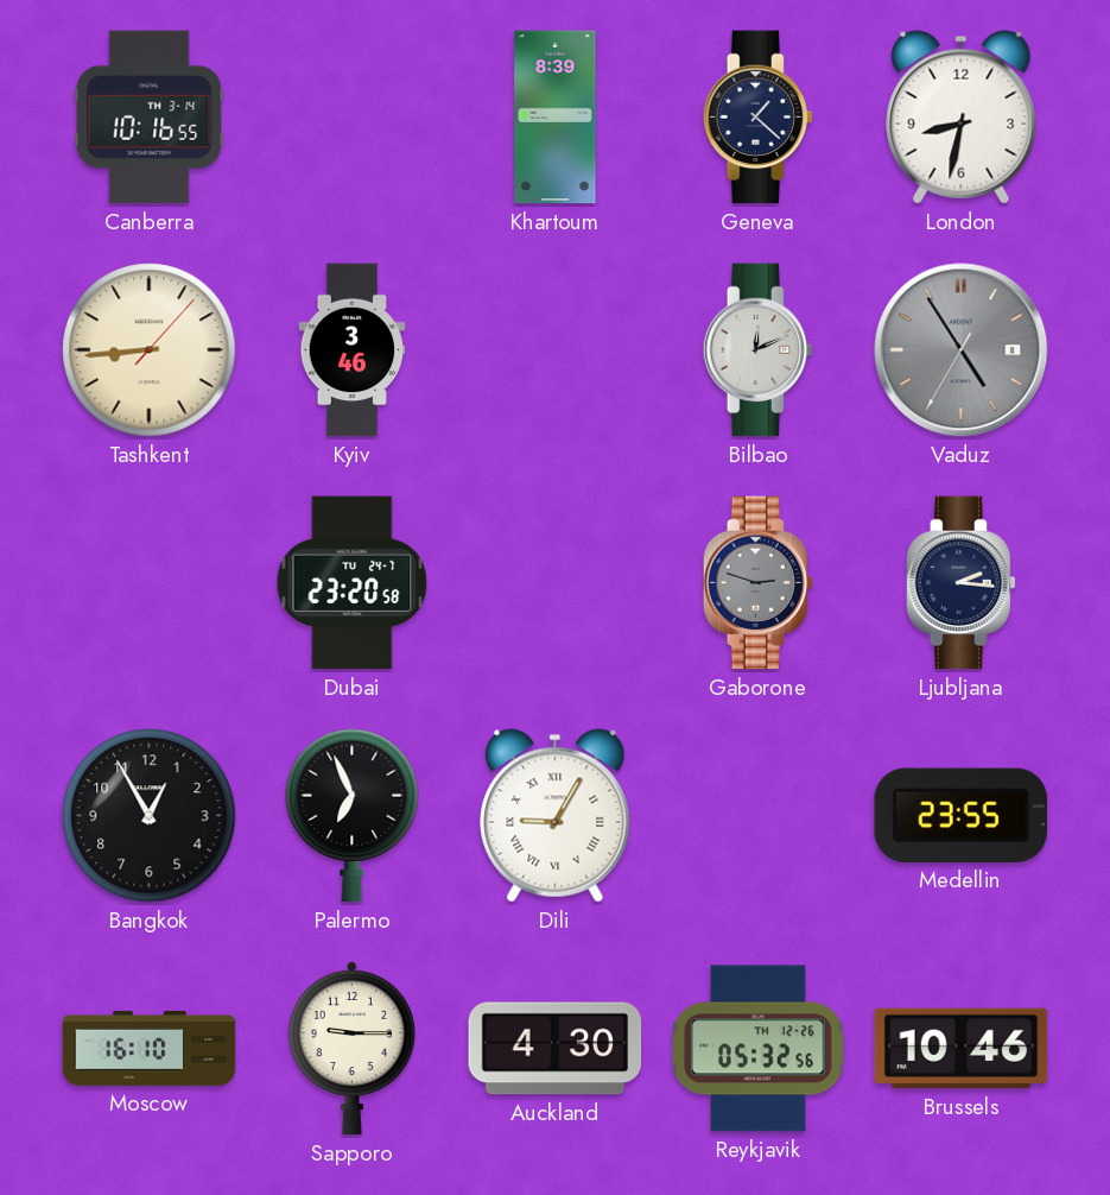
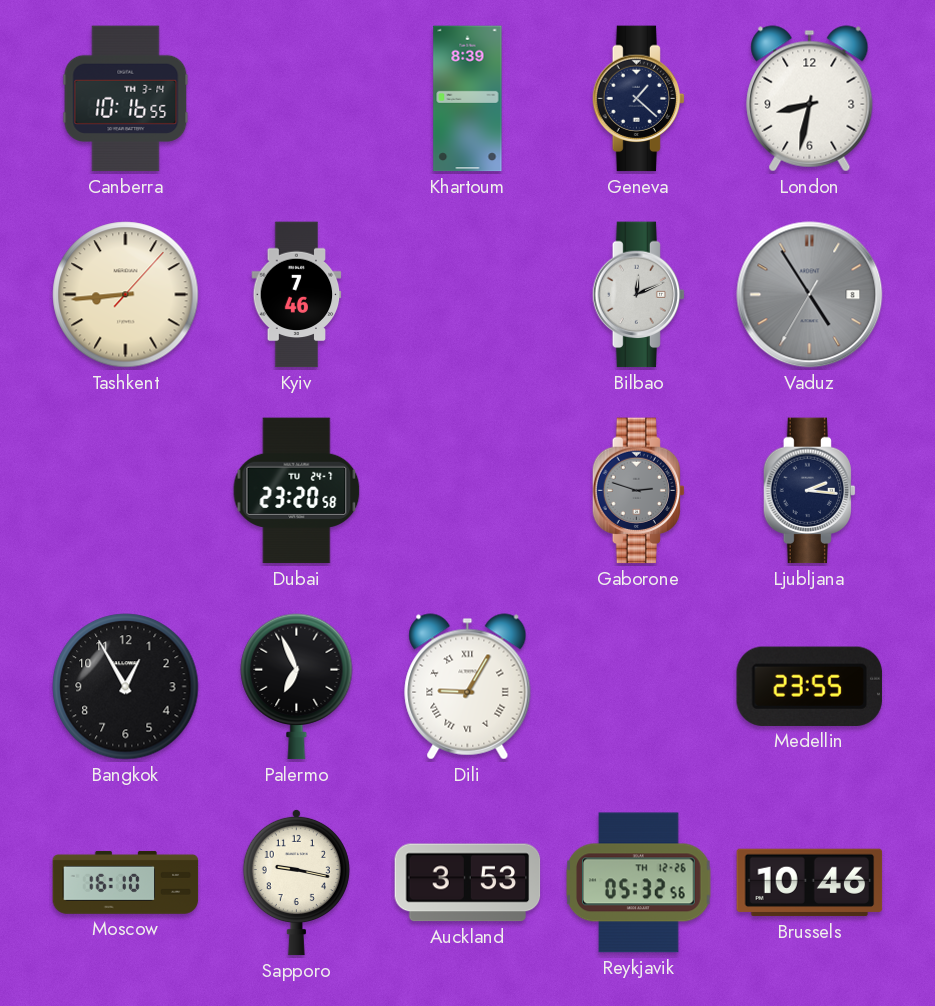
Kyiv: 3:46 -> 7:46
Sapporo: 9:15 -> 9:17
Auckland: 4:30 -> 3:53
